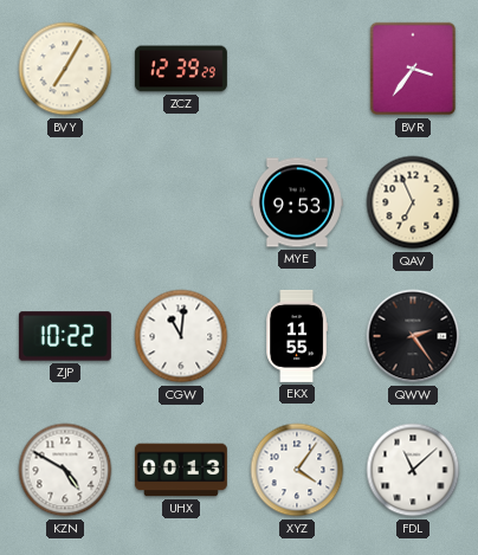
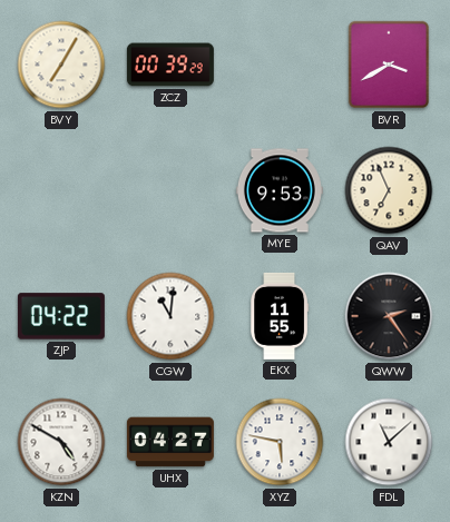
ZCZ: 12:39 -> 00:39
BVR: 3:36 -> 3:40
ZJP: 10:22 -> 04:22
UHX: 00:13 -> 04:27
XYZ: 4:06 -> 5:47
